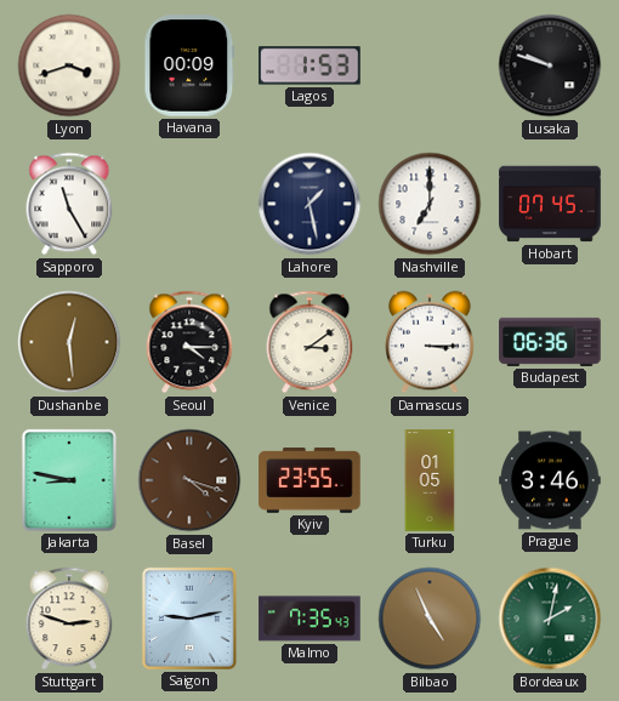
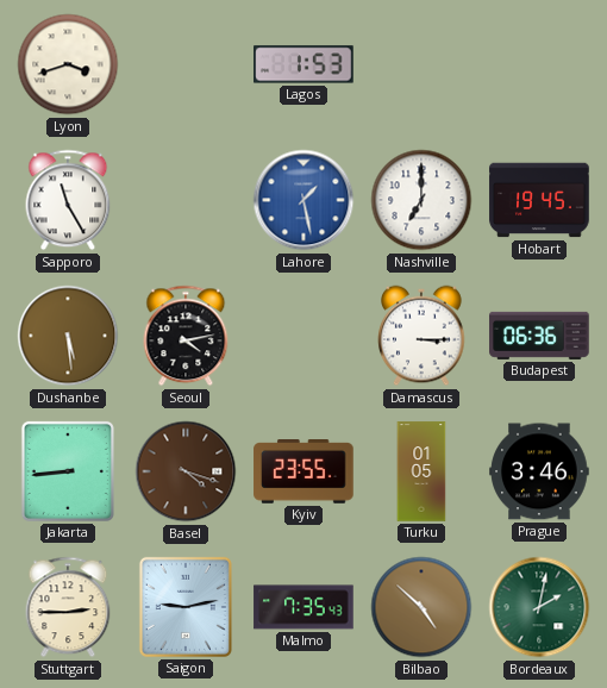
Havana: 00:09 -> none
Lusaka: 9:48 -> none
Lahore dial: navy -> blue
Hobart: 07:45 -> 19:45
Dushanbe: 12:29 -> 5:29
Seoul: 4:15 -> 4:13
Venice: 3:09 -> none
Jakarta: 8:47 -> 8:44
Stuttgart: 2:48 -> 2:45
Bilbao: 4:56 -> 4:52
